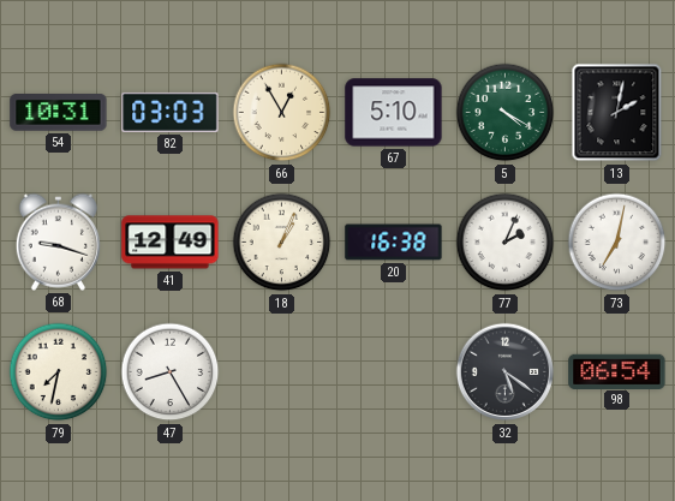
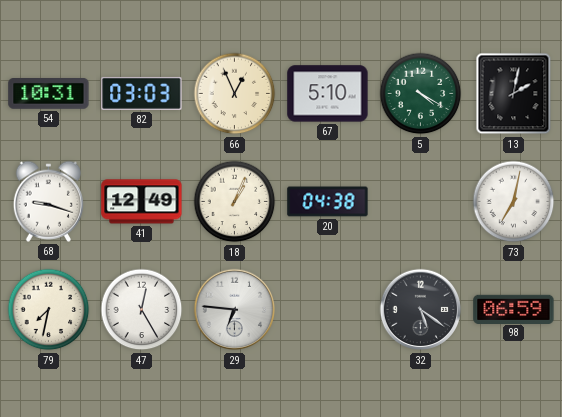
66: 12:55 -> 12:56
20: 16:38 -> 04:38
77: 2:04 -> none
47: 8:25 -> 12:25
29: none -> 6:46
98: 06:54 -> 06:59
